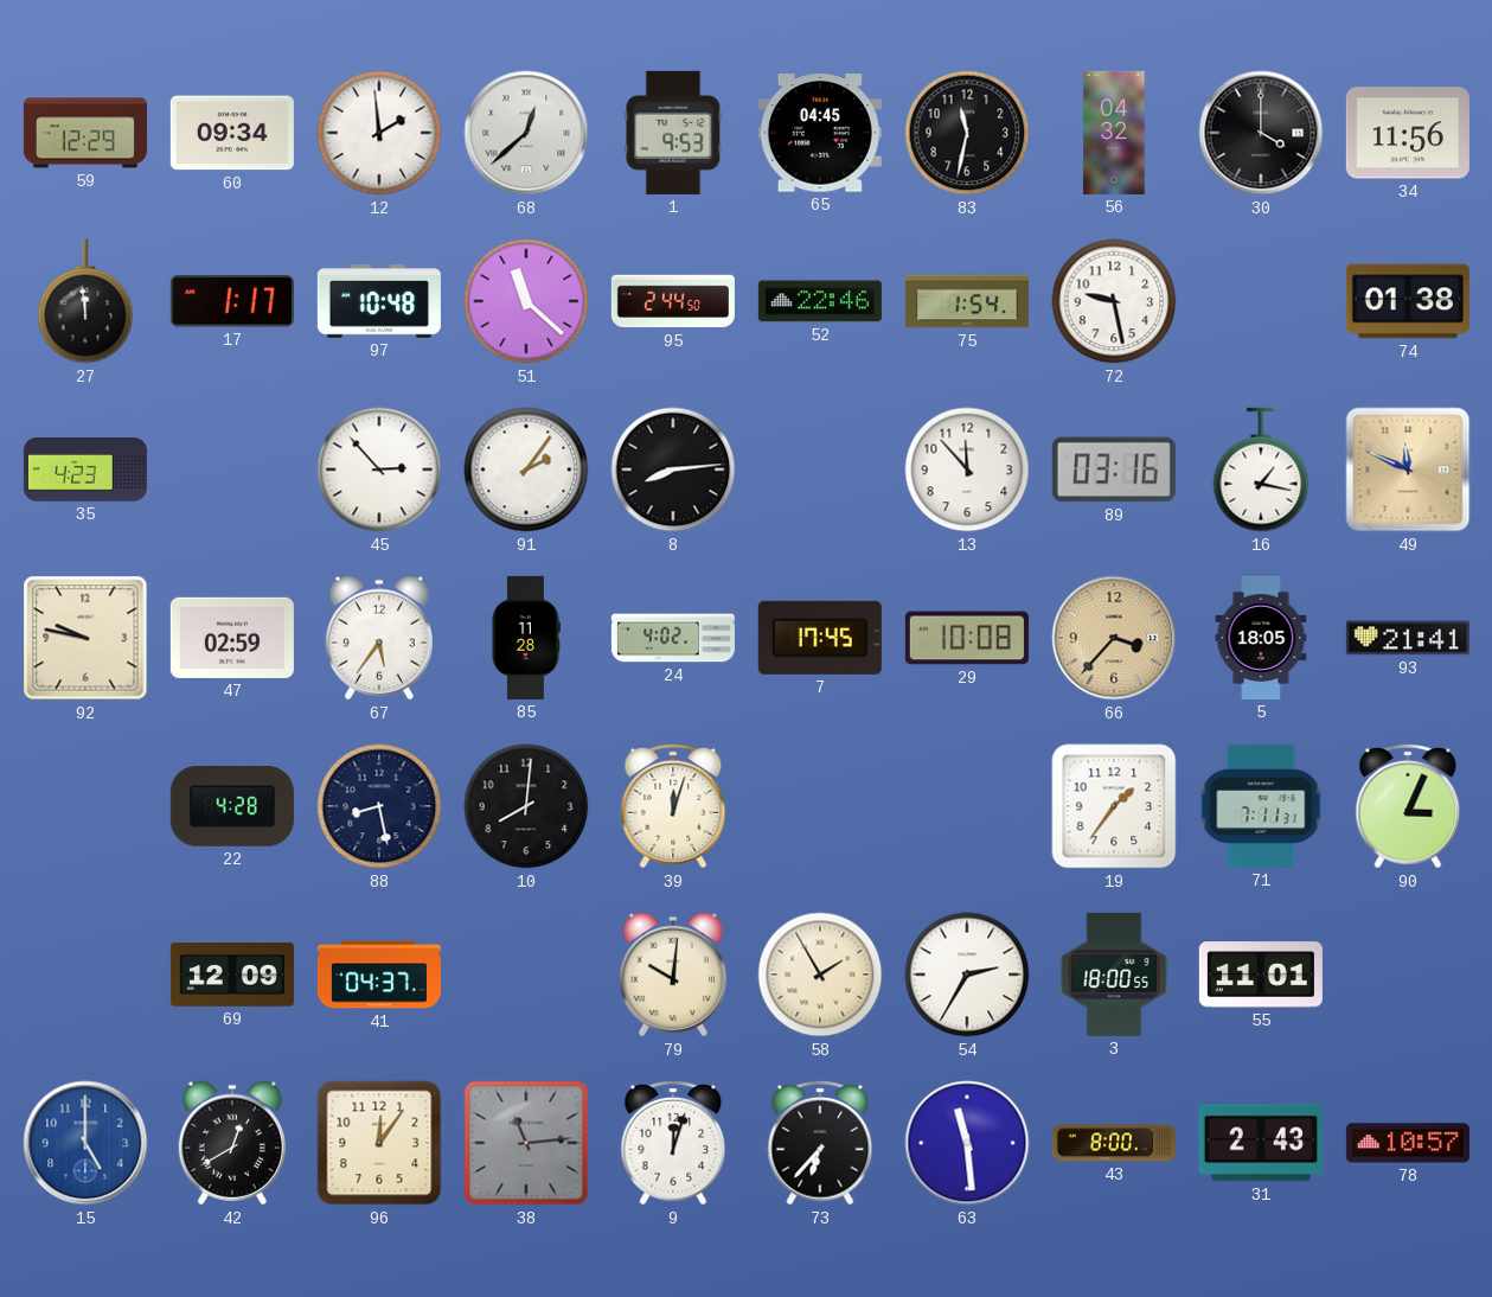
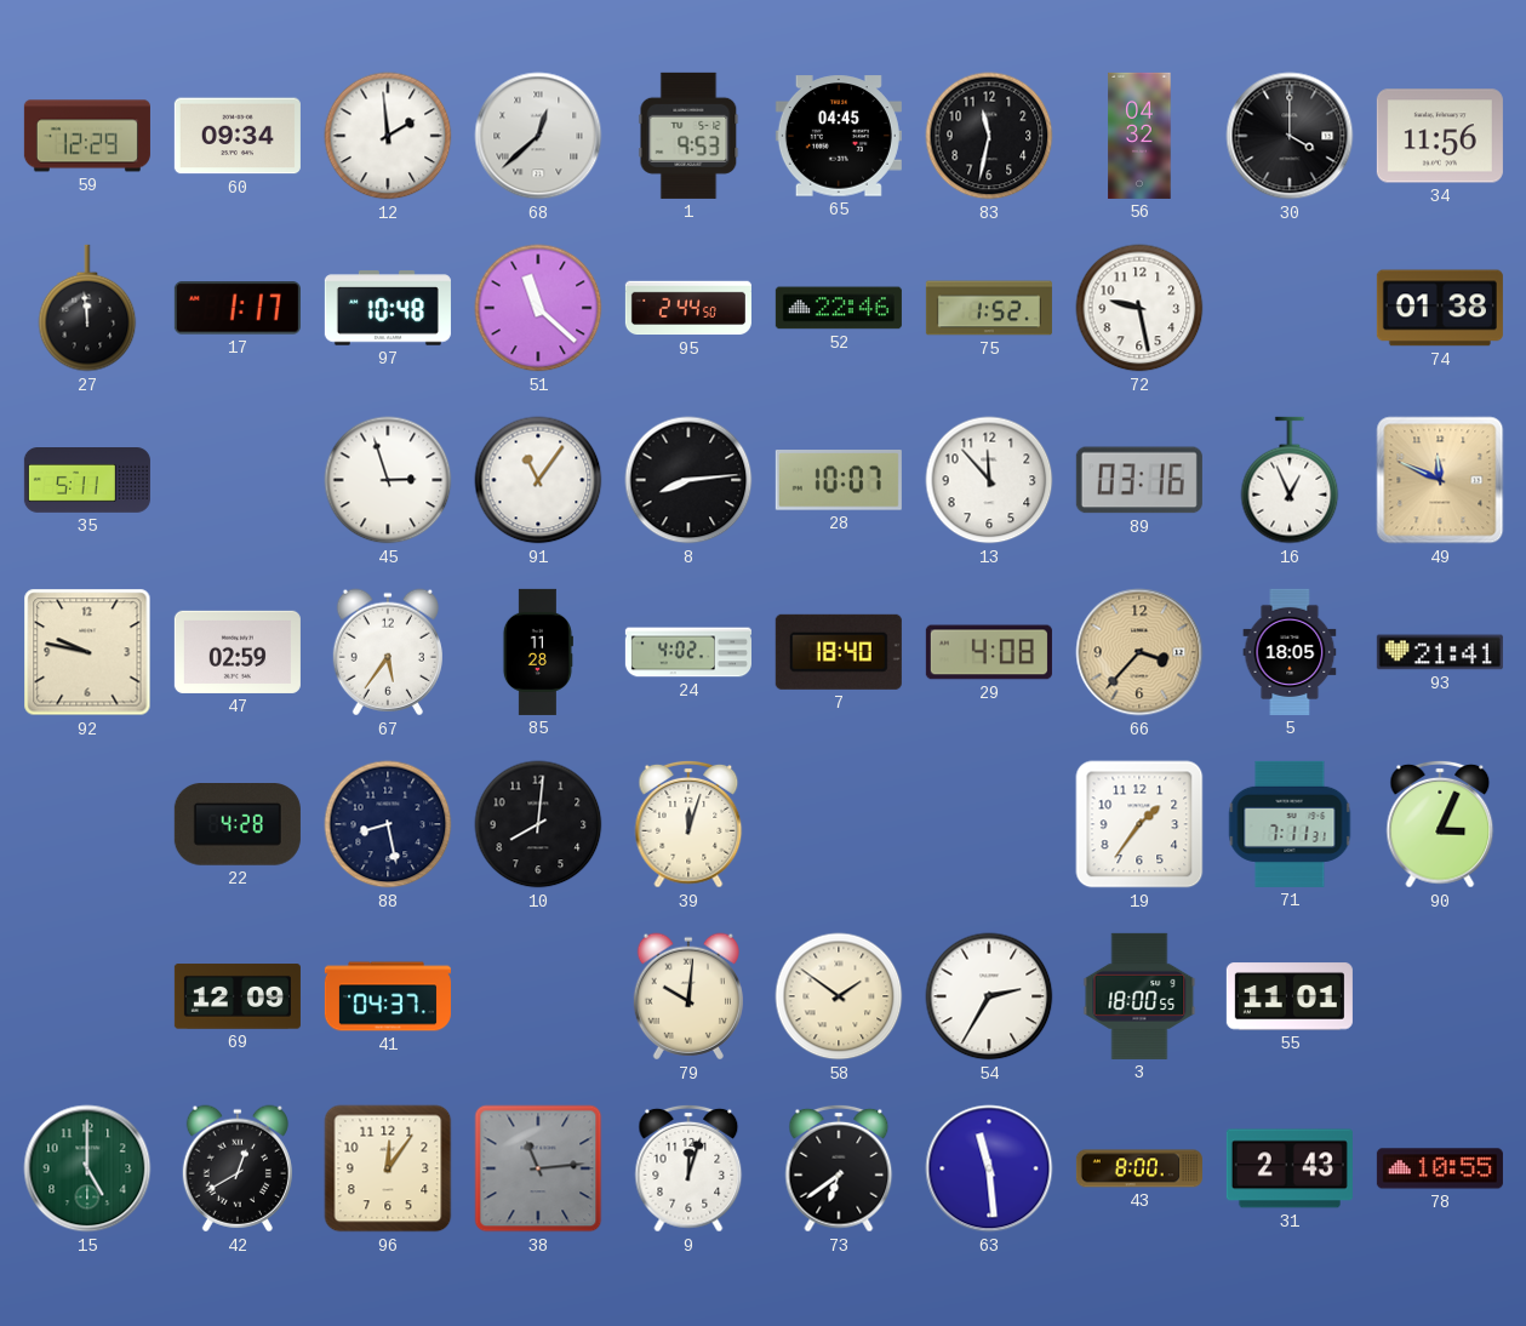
75: 1:54 -> 1:52
35: 4:23 -> 5:11
45: 2:53 -> 2:57
91: 2:06 -> 11:06
28: none -> 10:07
16: 1:17 -> 12:56
7: 17:45 -> 18:40
29: 10:08 -> 4:08
58: 1:55 -> 1:51
15 dial: blue -> green
73: 6:37 -> 6:39
78: 10:57 -> 10:55
